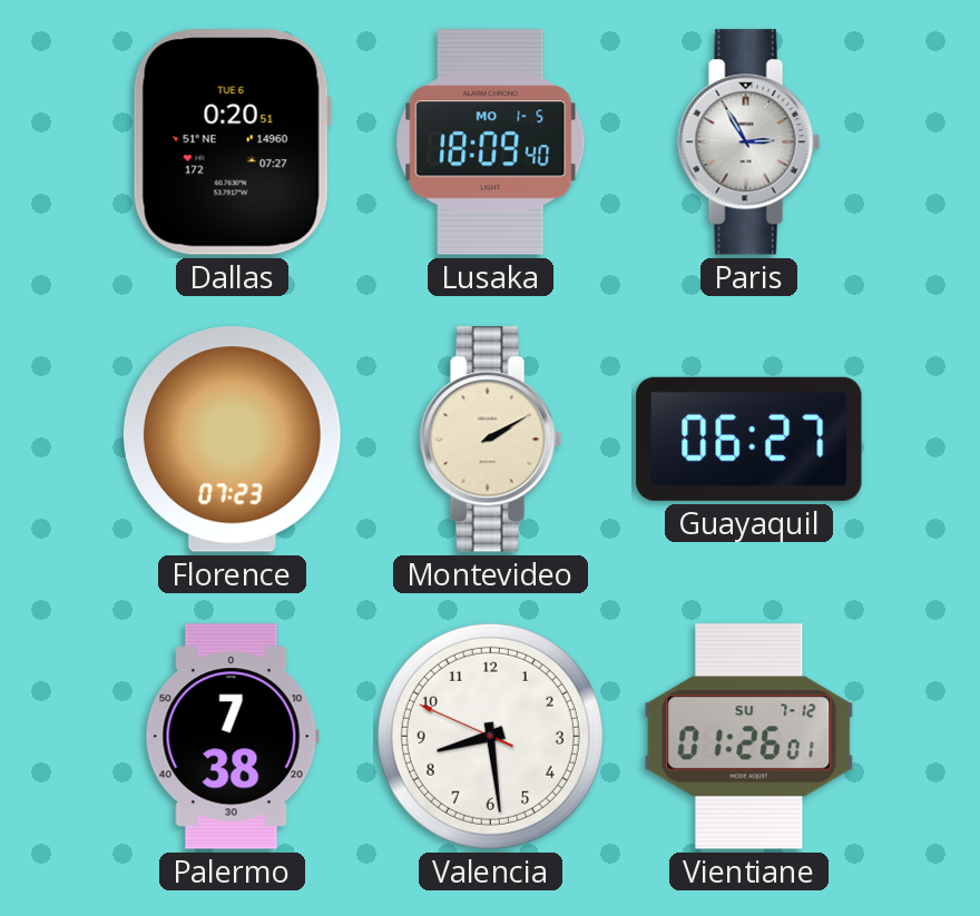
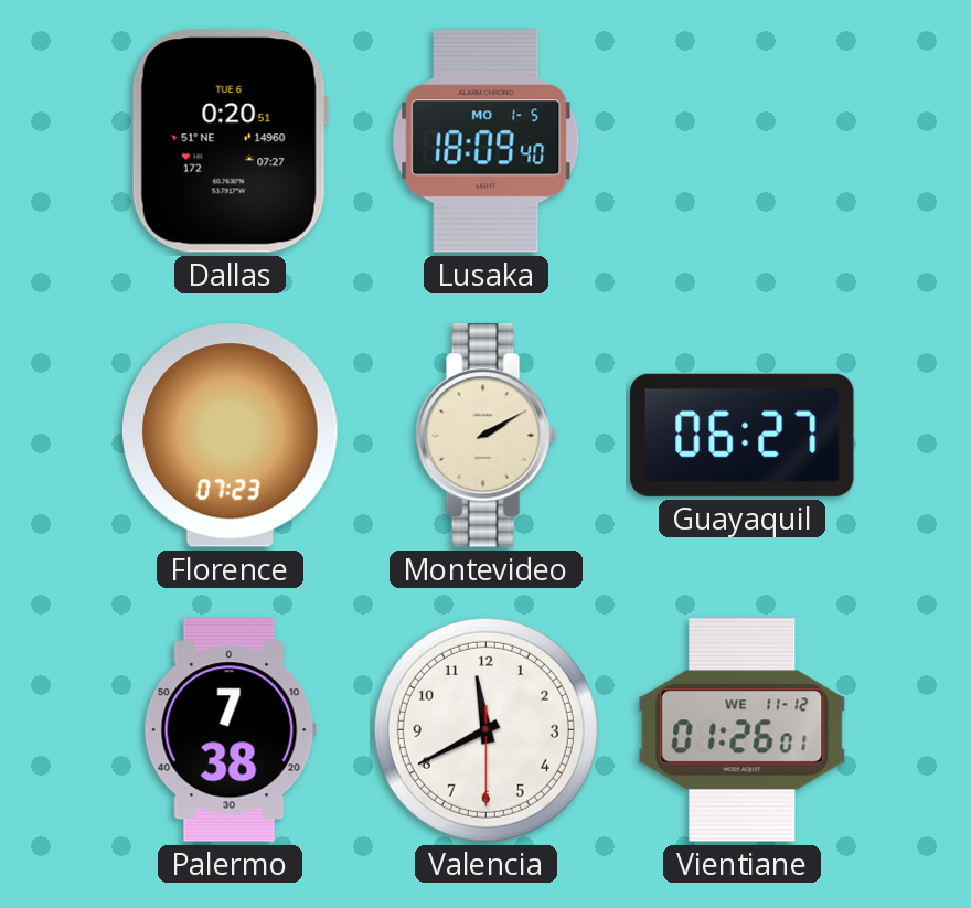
Paris: 2:55 -> none
Valencia: 8:28 -> 11:40
Vientiane date: SU 7-12 -> WE 11-12
